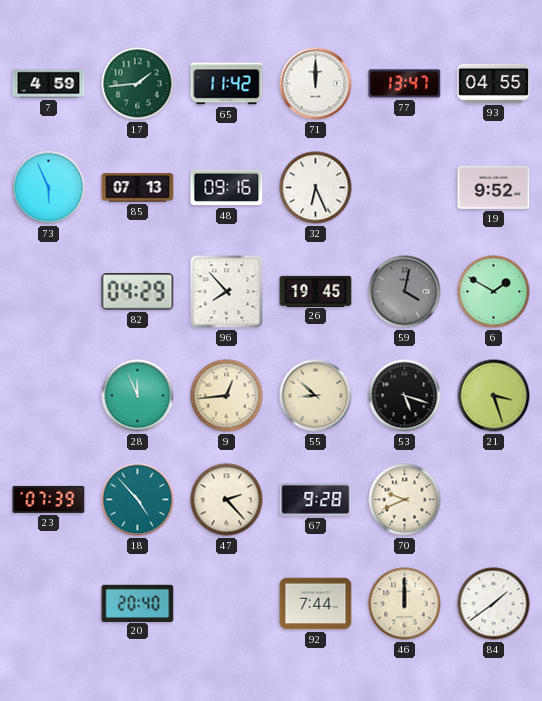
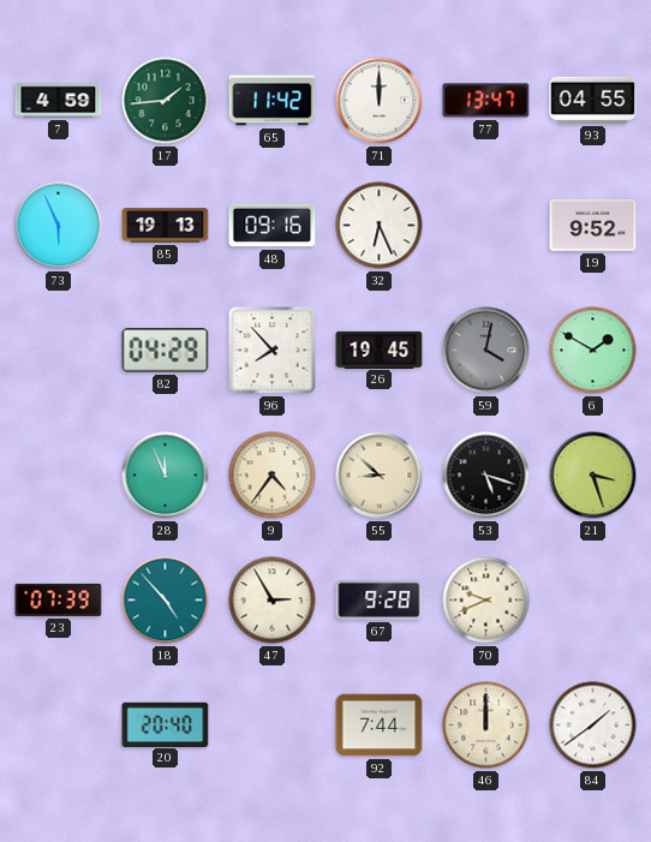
85: 07:13 -> 19:13
9: 12:44 -> 4:36
47: 2:23 -> 2:55
